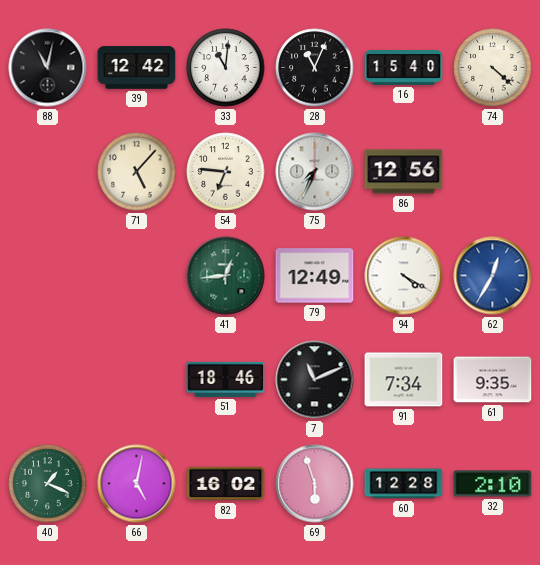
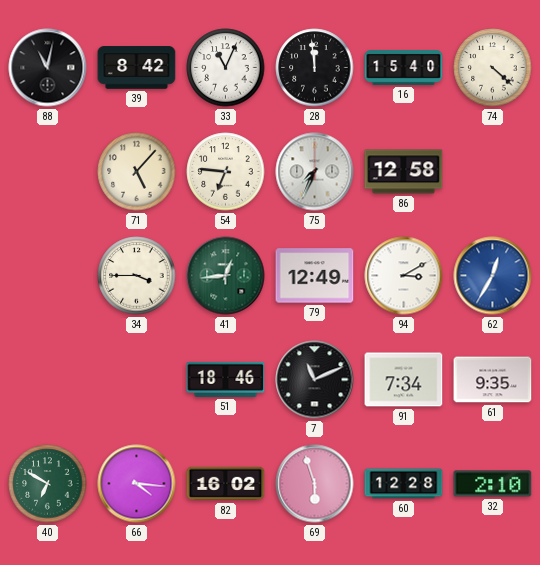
39: 12:42 -> 8:42
33: 11:01 -> 11:04
28: 11:04 -> 11:59
86: 12:56 -> 12:58
34: none -> 3:45
94: 4:20 -> 3:10
40: 1:19 -> 6:50
66: 5:02 -> 4:16
